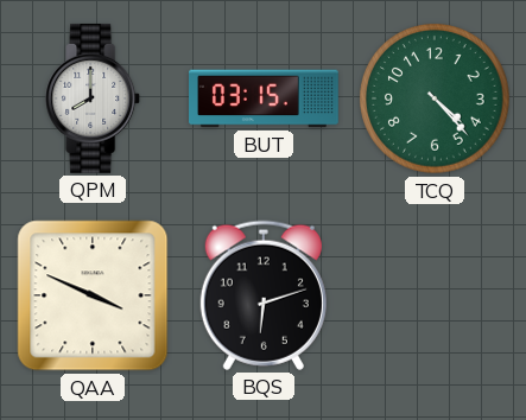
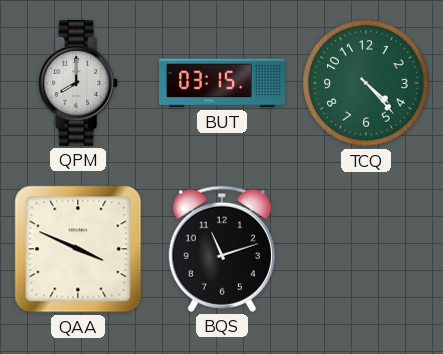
BQS: 6:12 -> 11:12
